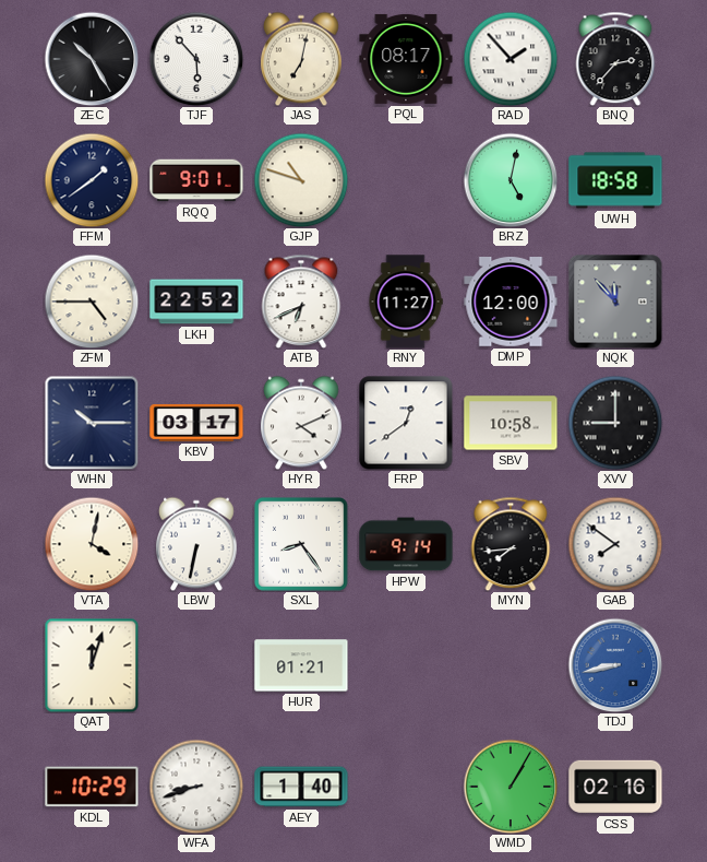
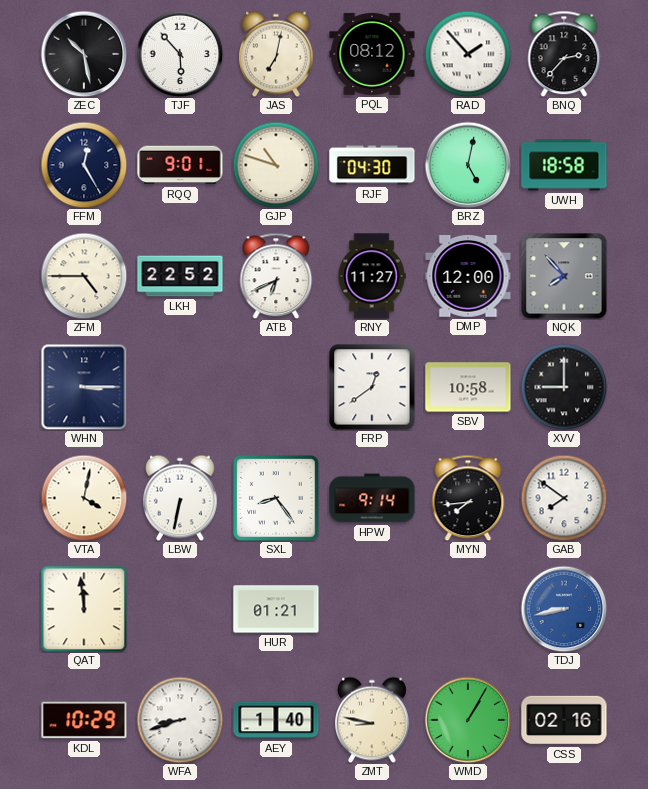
ZEC: 10:25 -> 10:28
PQL: 08:17 -> 08:12
FFM: 1:39 -> 12:25
RJF: none -> 04:30
NQK: 11:53 -> 7:53
WHN: 10:15 -> 3:15
KBV: 03:17 -> none
HYR: 4:11 -> none
QAT: 12:03 -> 11:59
ZMT: none -> 8:47
